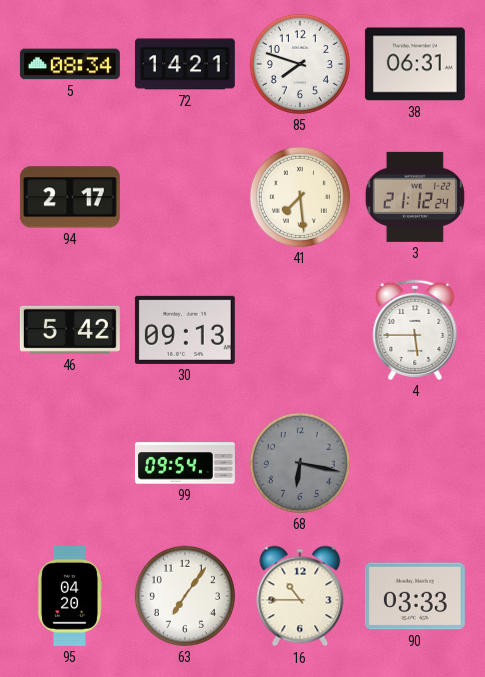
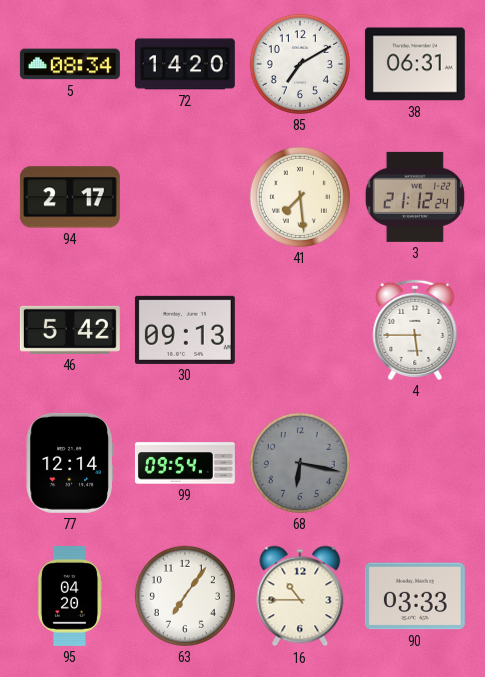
72: 14:21 -> 14:20
85: 7:48 -> 7:10
77: none -> 12:14
